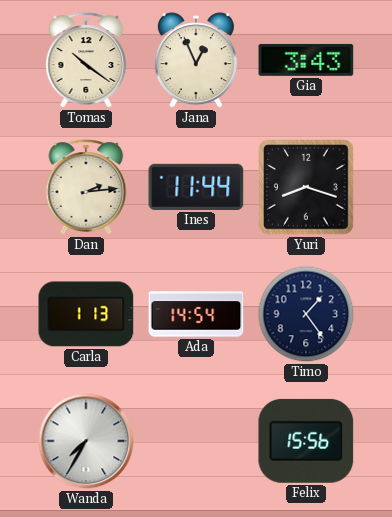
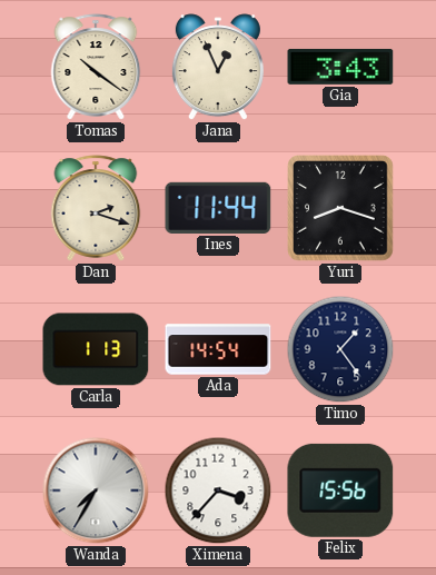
Dan: 2:14 -> 2:18
Ximena: none -> 3:37
